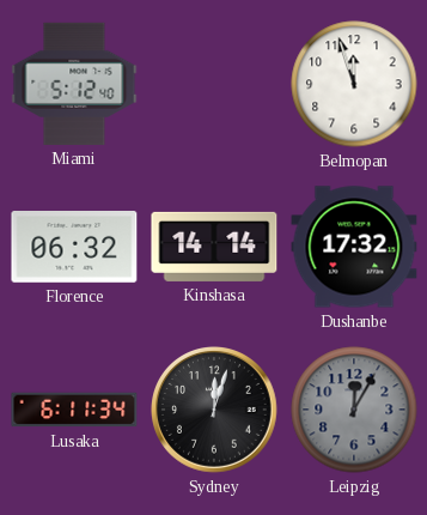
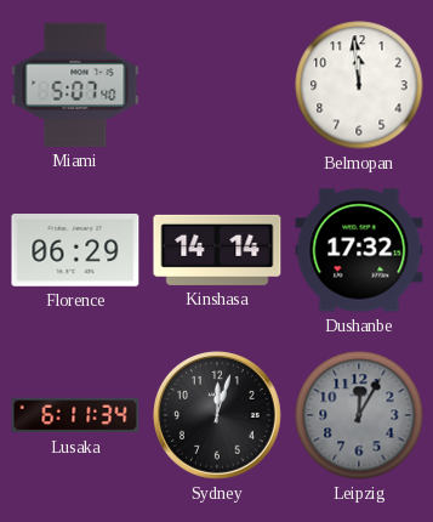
Miami: 5:12 -> 5:07
Belmopan: 11:57 -> 11:59
Florence: 06:32 -> 06:29
